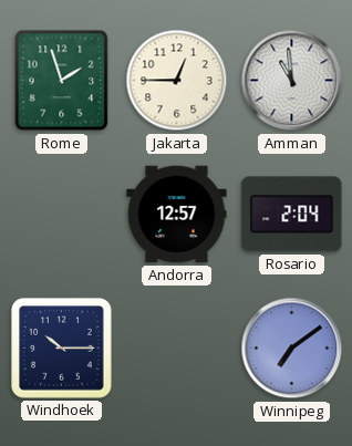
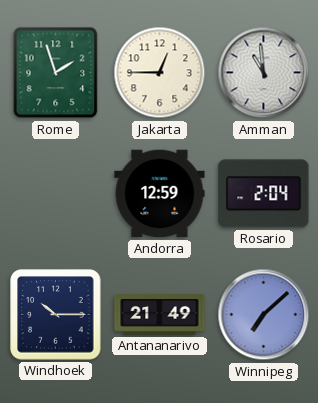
Andorra: 12:57 -> 12:59
Antananarivo: none -> 21:49
Winnipeg: 7:09 -> 7:08
